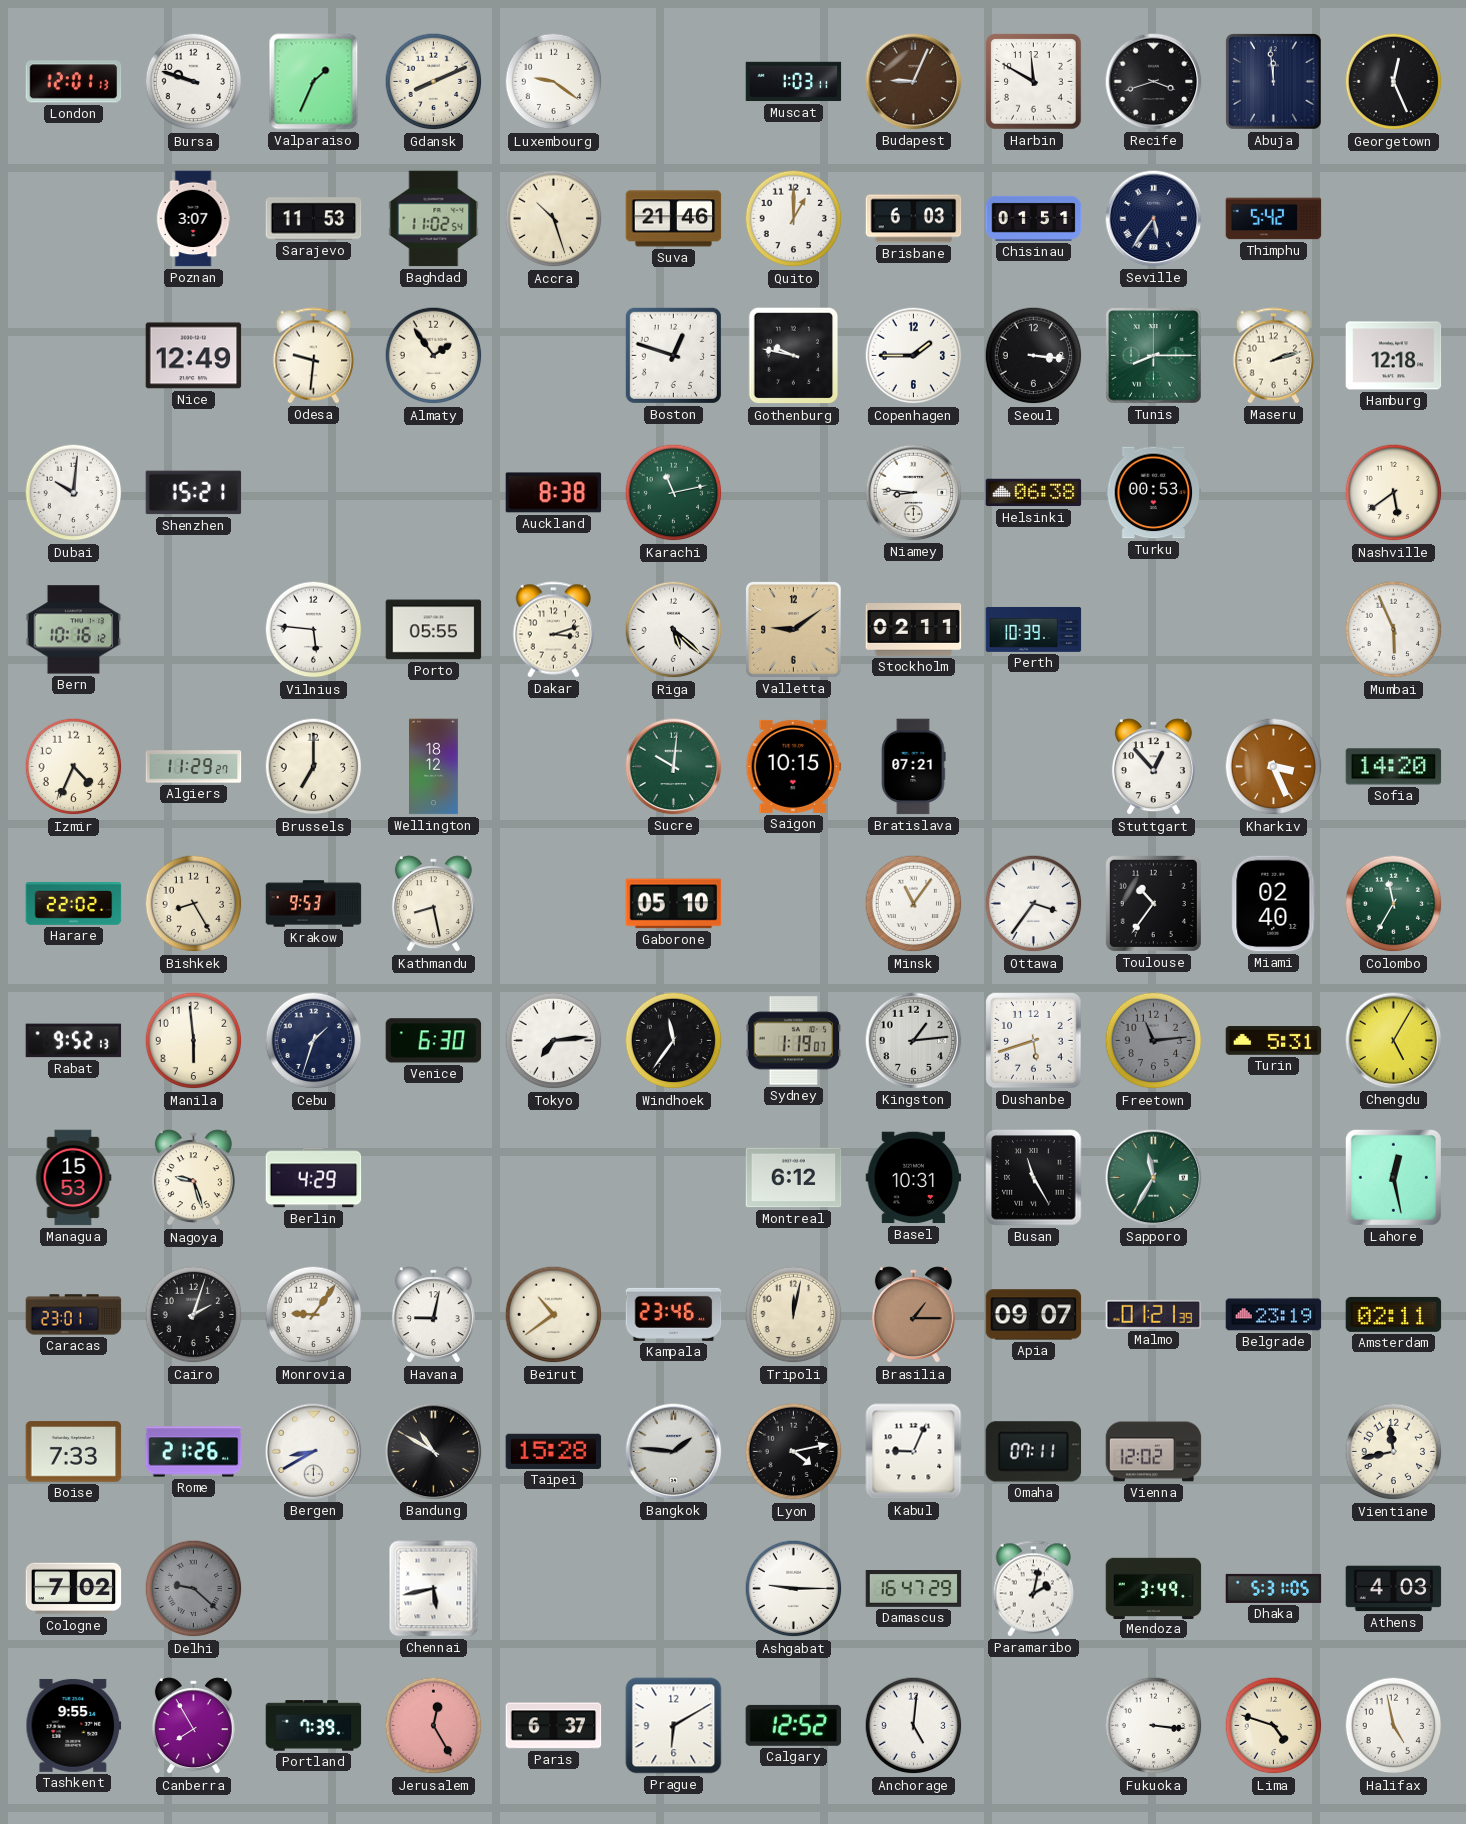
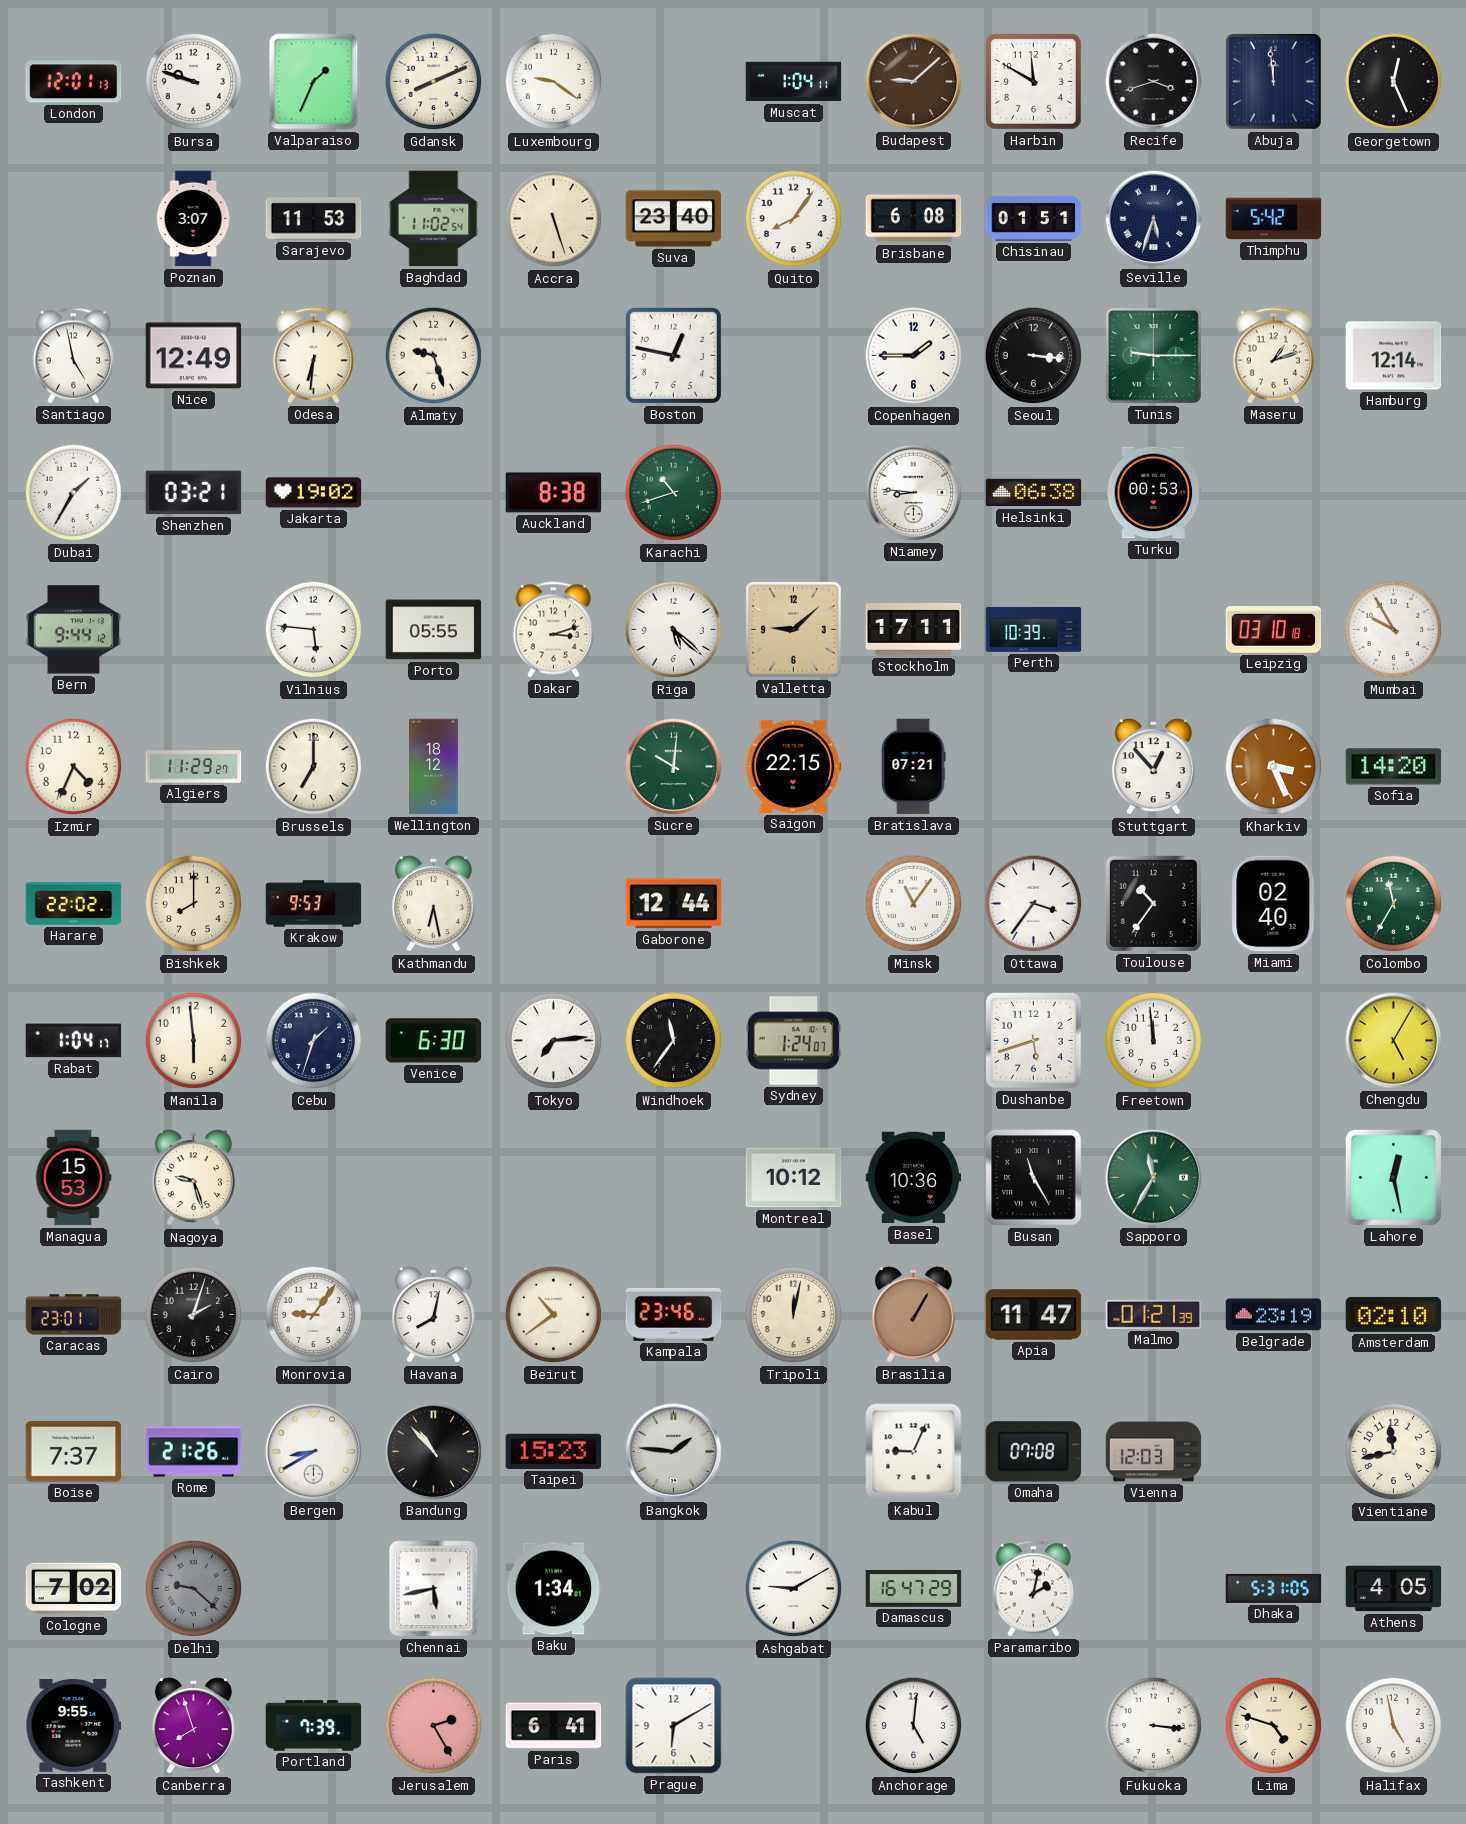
Muscat: 1:03 -> 1:04
Budapest: 9:04 -> 9:08
Accra: 10:27 -> 5:27
Suva: 21:46 -> 23:40
Quito: 1:00 -> 8:06
Brisbane: 6:03 -> 6:08
Seville: 5:36 -> 5:33
Santiago: none -> 4:58
Odesa: 9:31 -> 6:31
Almaty: 1:54 -> 9:27
Boston: 12:48 -> 12:47
Gothenburg: 9:47 -> none
Tunis: 8:15 -> 9:15
Maseru: 2:12 -> 1:12
Hamburg: 12:18 -> 12:14
Dubai: 10:01 -> 1:35
Shenzhen: 15:21 -> 03:21
Jakarta: none -> 19:02
Karachi: 11:13 -> 10:42
Nashville: 5:39 -> none
Bern: 10:16 -> 9:44
Valletta: 9:09 -> 9:08
Stockholm: 02:11 -> 17:11
Leipzig: none -> 03:10
Mumbai: 5:56 -> 9:55
Saigon: 10:15 -> 22:15
Bishkek: 8:25 -> 8:00
Kathmandu: 8:28 -> 6:28
Gaborone: 05:10 -> 12:44
Rabat: 9:52 -> 1:04
Sydney: 1:19 -> 1:24
Kingston: 1:14 -> none
Freetown: 11:14 -> 11:59
Freetown dial: grey -> white
Turin: 5:31 -> none
Berlin: 4:29 -> none
Montreal: 6:12 -> 10:12
Basel: 10:31 -> 10:36
Havana: 9:02 -> 8:02
Brasilia: 1:15 -> 1:05
Apia: 09:07 -> 11:47
Amsterdam: 02:11 -> 02:10
Boise: 7:33 -> 7:37
Bandung: 10:50 -> 10:53
Taipei: 15:28 -> 15:23
Lyon: 4:13 -> none
Omaha: 07:11 -> 07:08
Vienna: 12:02 -> 12:03
Baku: none -> 1:34
Ashgabat: 9:15 -> 9:10
Mendoza: 3:49 -> none
Athens: 4:03 -> 4:05
Canberra: 7:55 -> 7:57
Jerusalem: 12:25 -> 2:25
Paris: 6:37 -> 6:41
Calgary: 12:52 -> none
